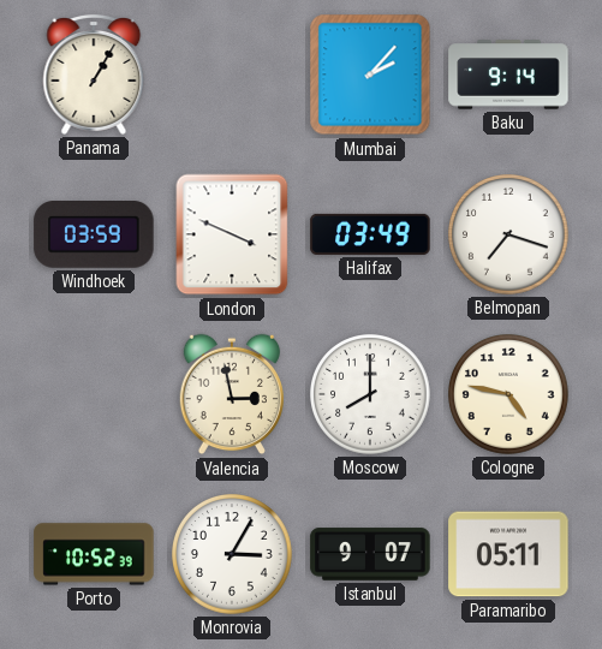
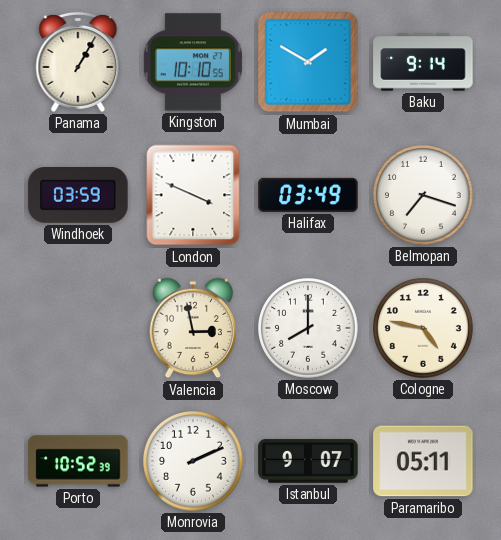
Kingston: none -> 10:10
Mumbai: 2:07 -> 1:50
Monrovia: 3:05 -> 2:11
